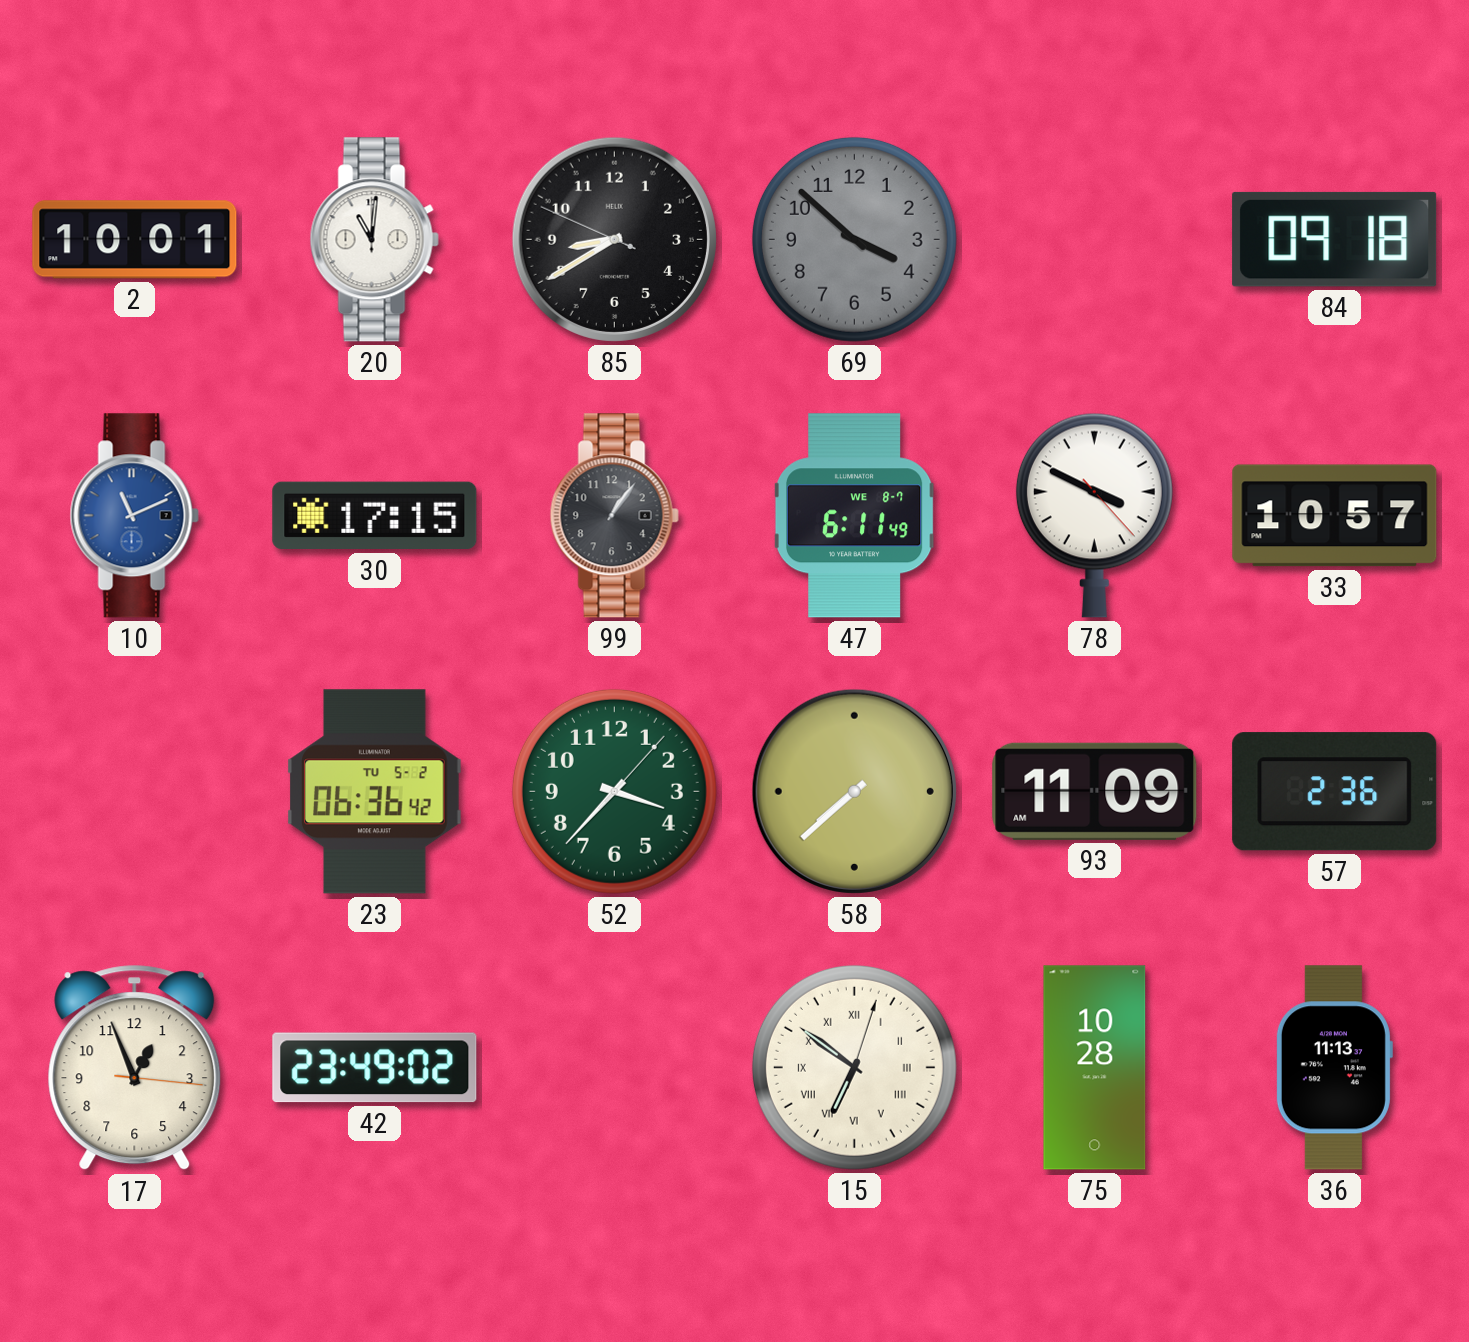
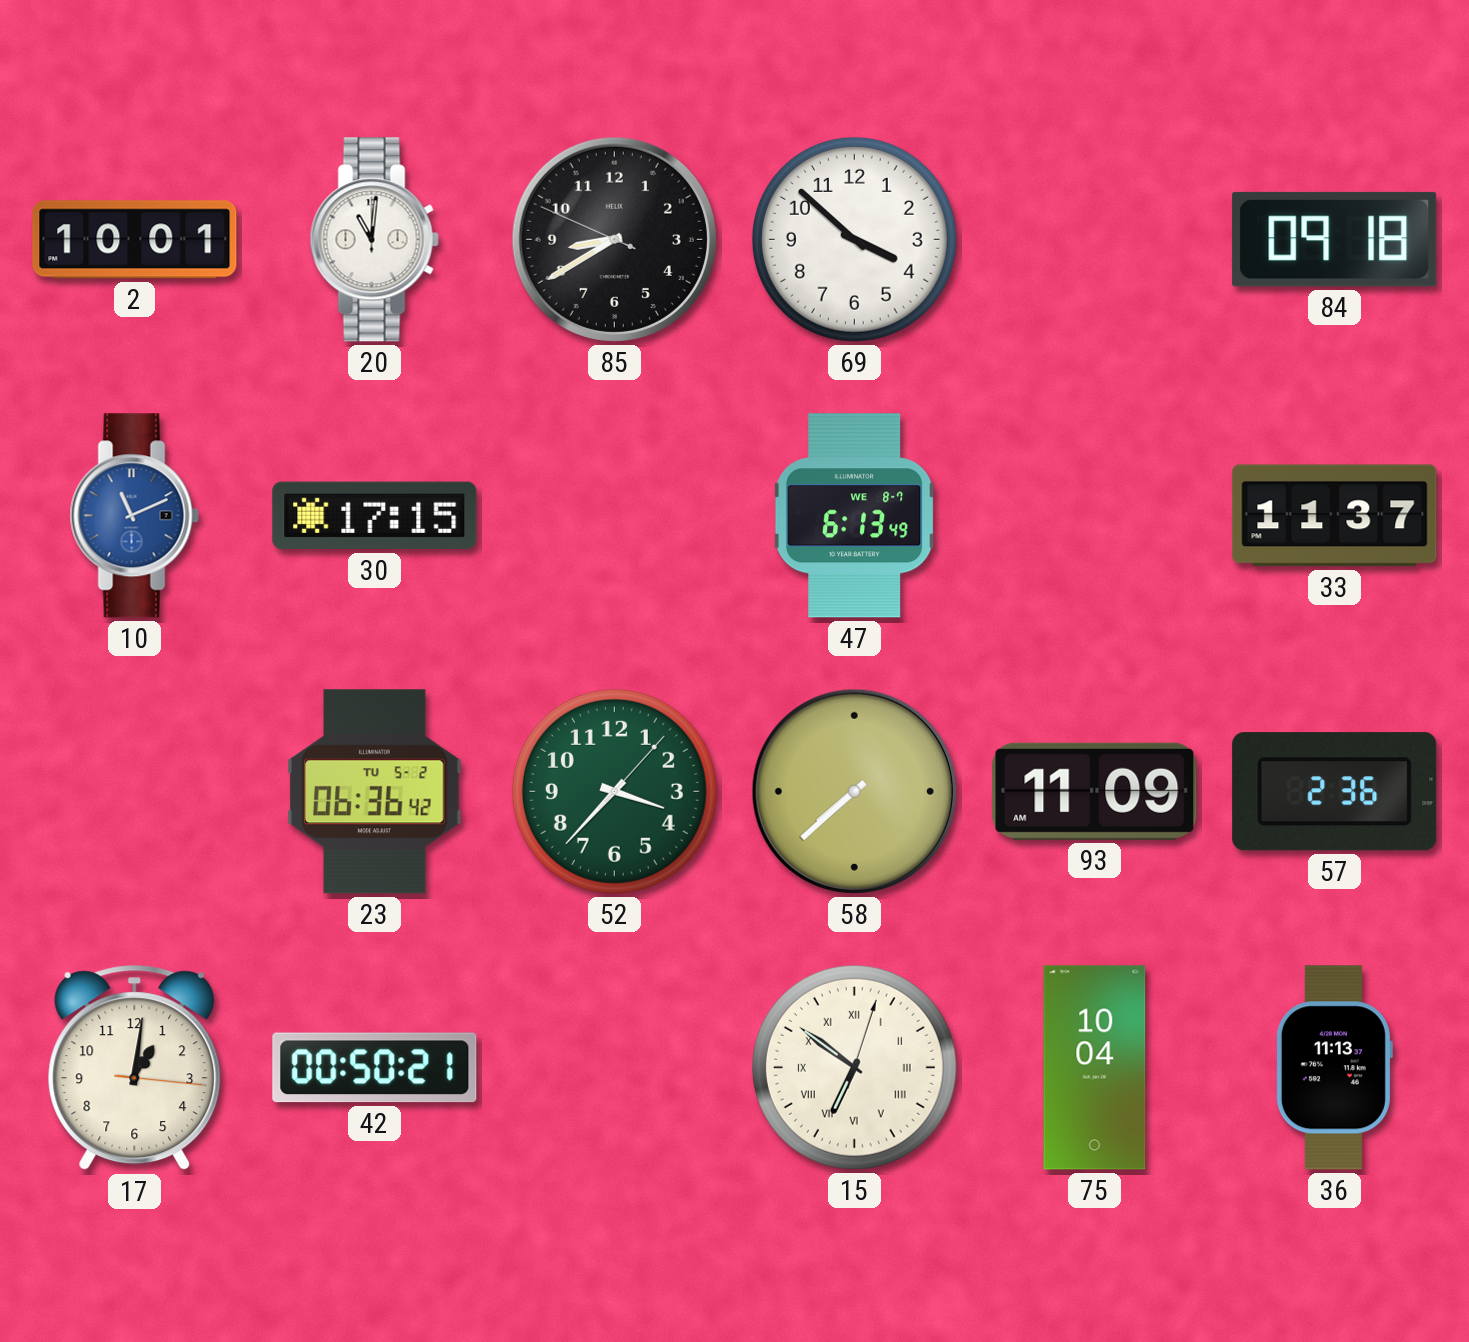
69 dial: grey -> white
99: 1:06 -> none
47: 6:11 -> 6:13
78: 3:49 -> none
33: 10:57 -> 11:37
17: 12:56 -> 1:01
42: 23:49 -> 00:50
75: 10:28 -> 10:04
